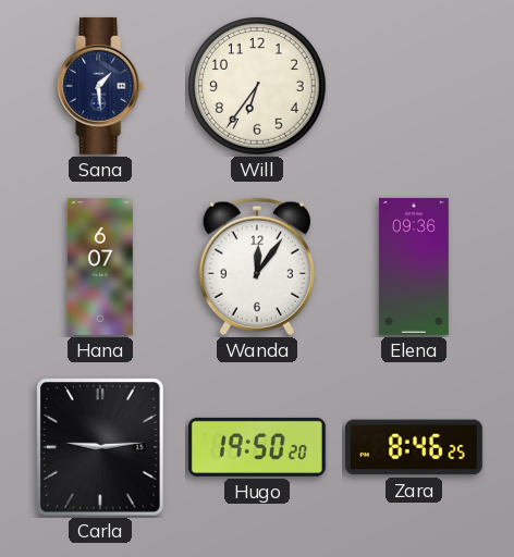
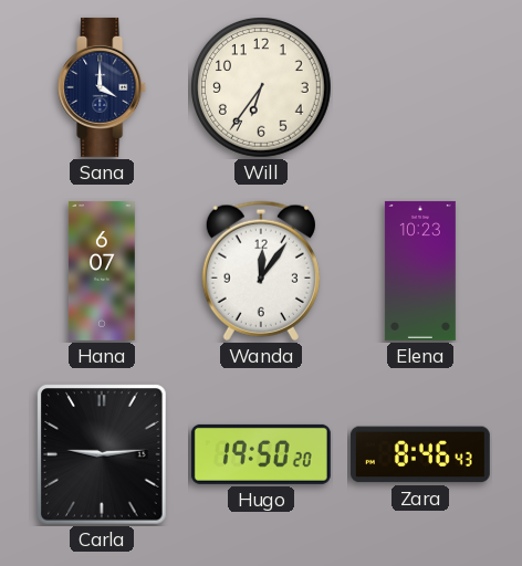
Sana: 1:29 -> 4:00
Elena: 09:36 -> 10:23
Zara: 8:46:25 -> 8:46:43
